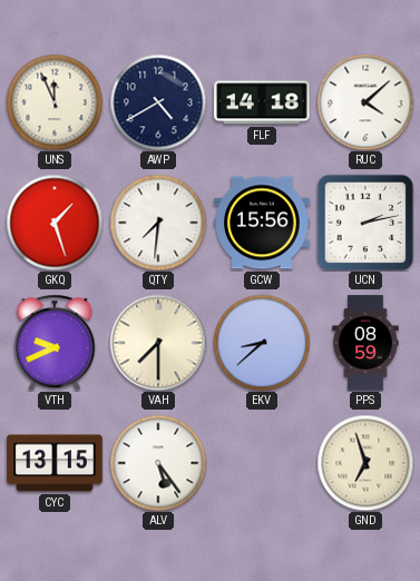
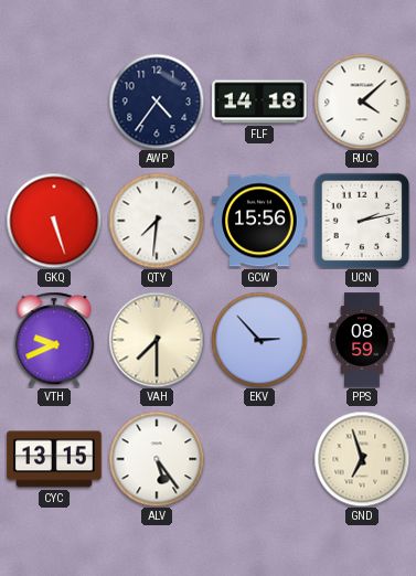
UNS: 11:56 -> none
AWP: 4:40 -> 4:36
GKQ: 1:27 -> 5:27
EKV: 8:38 -> 2:53
